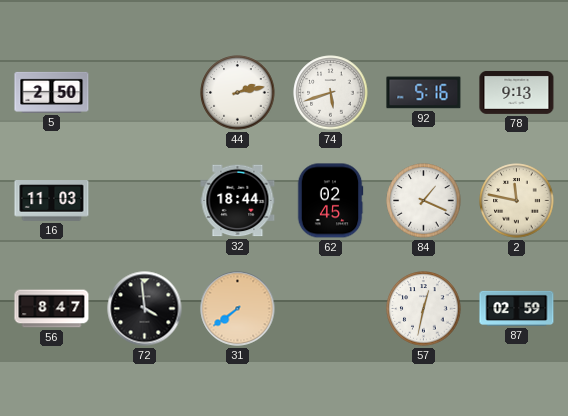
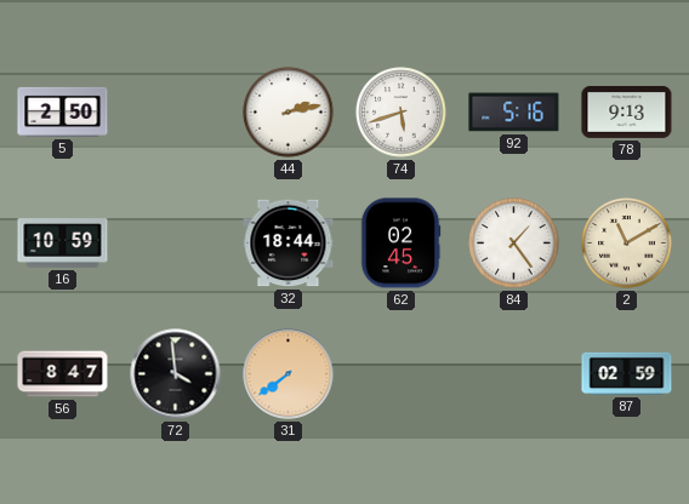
16: 11:03 -> 10:59
84: 1:19 -> 1:24
2: 11:47 -> 11:10
57: 12:32 -> none
